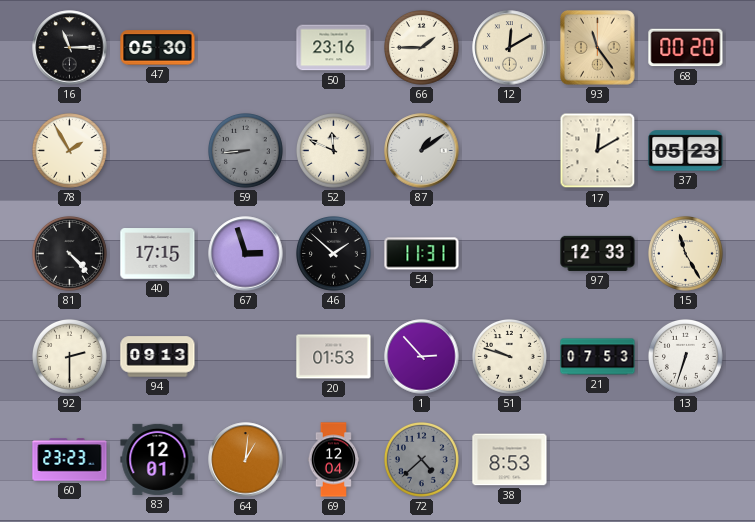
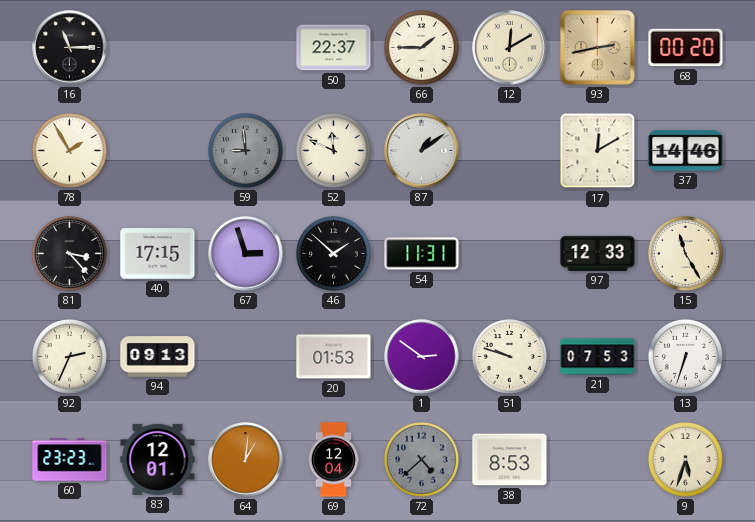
47: 05:30 -> none
50: 23:16 -> 22:37
93: 11:24 -> 2:43
59: 8:44 -> 8:59
37: 05:23 -> 14:46
81: 4:23 -> 3:23
92: 2:30 -> 2:34
1: 2:53 -> 2:51
9: none -> 5:33
